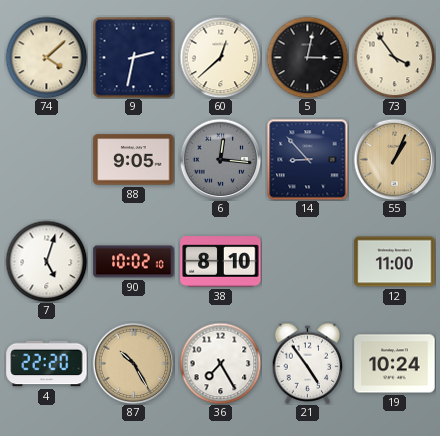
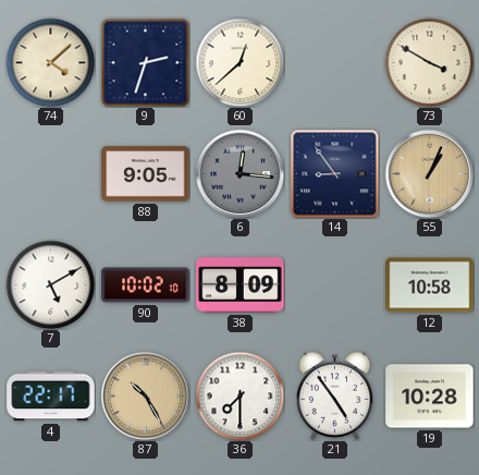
9: 2:32 -> 2:33
5: 3:02 -> none
73: 3:54 -> 3:50
14: 8:53 -> 8:54
7: 5:03 -> 5:10
38: 8:10 -> 8:09
12: 11:00 -> 10:58
4: 22:20 -> 22:17
36: 7:25 -> 7:30
19: 10:24 -> 10:28
